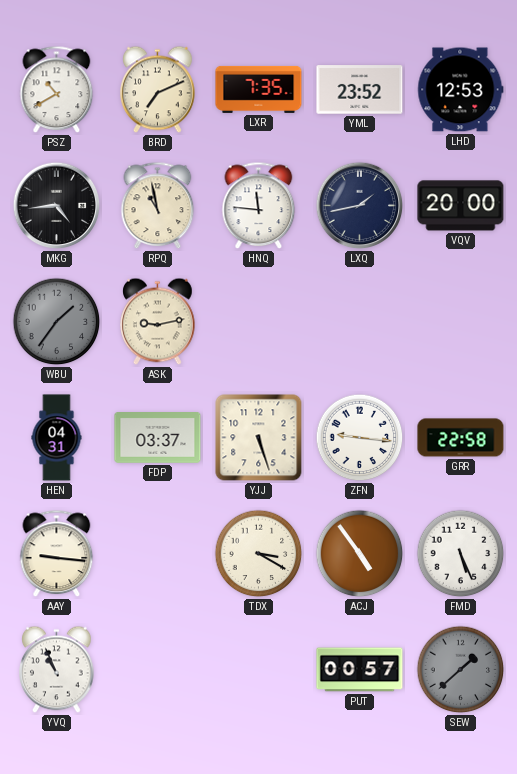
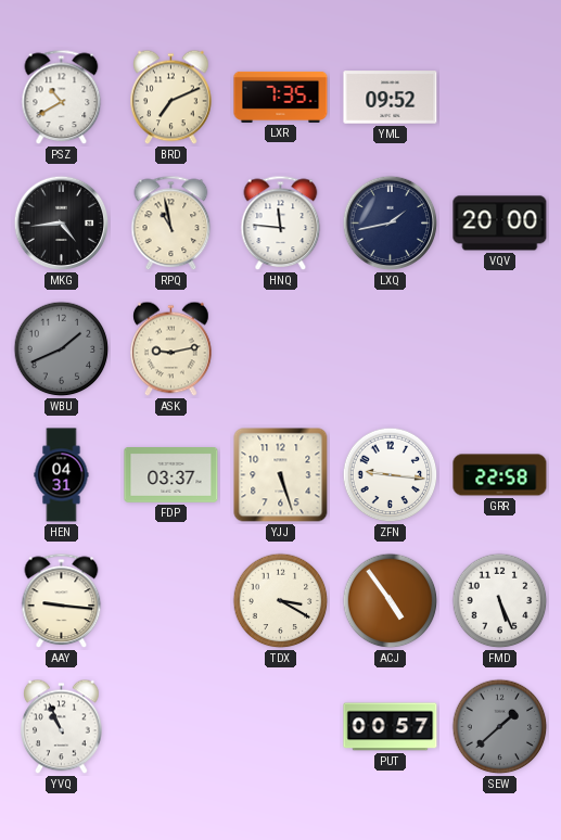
YML: 23:52 -> 09:52
LHD: 12:53 -> none
WBU: 1:36 -> 1:41
